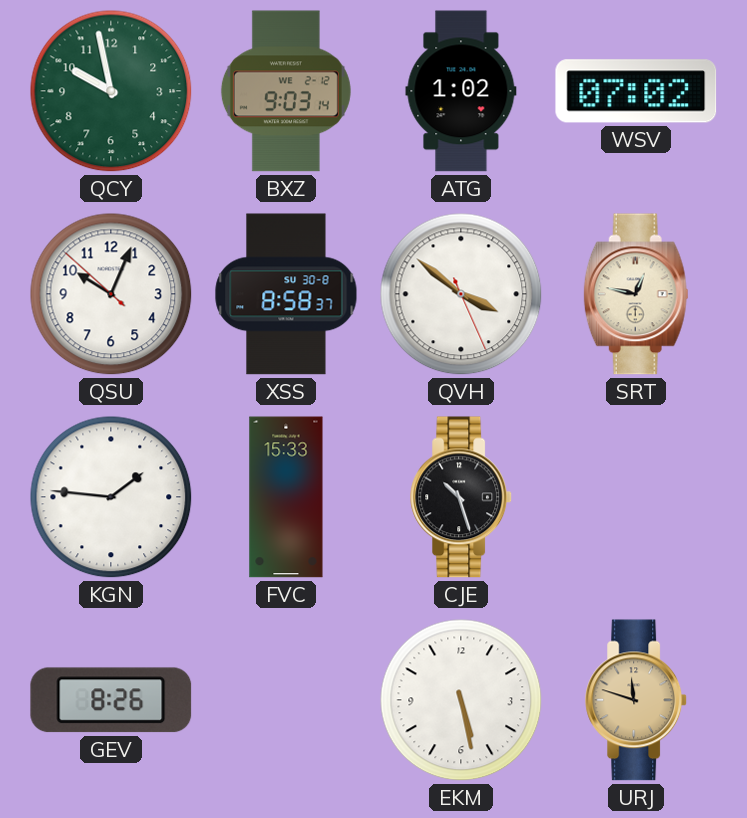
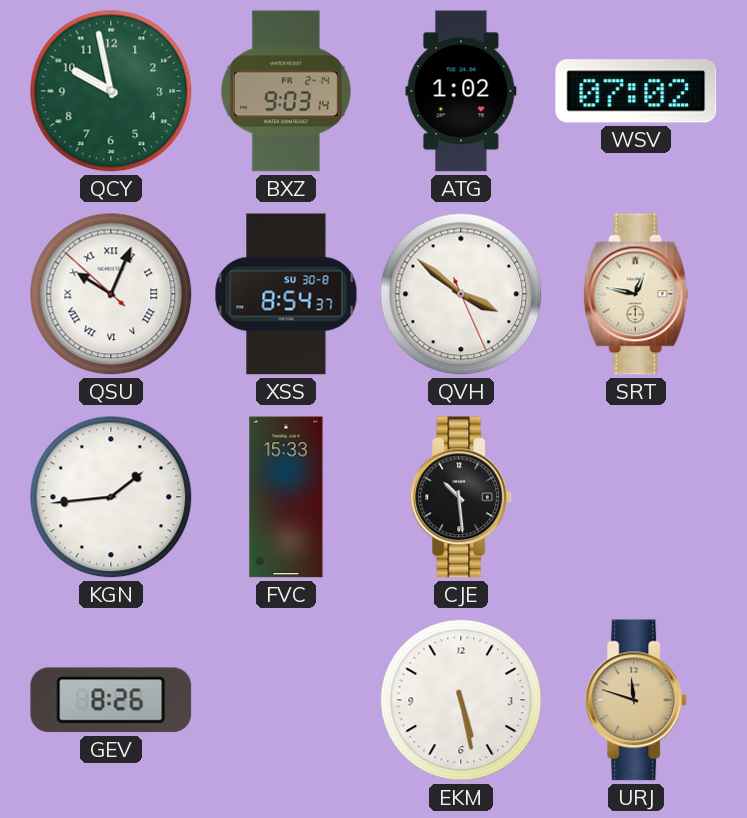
BXZ date: WE 2-12 -> FR 2-14
QSU numerals: Arabic -> Roman
XSS: 8:58 -> 8:54
KGN: 1:46 -> 1:44
CJE: 10:27 -> 10:29
